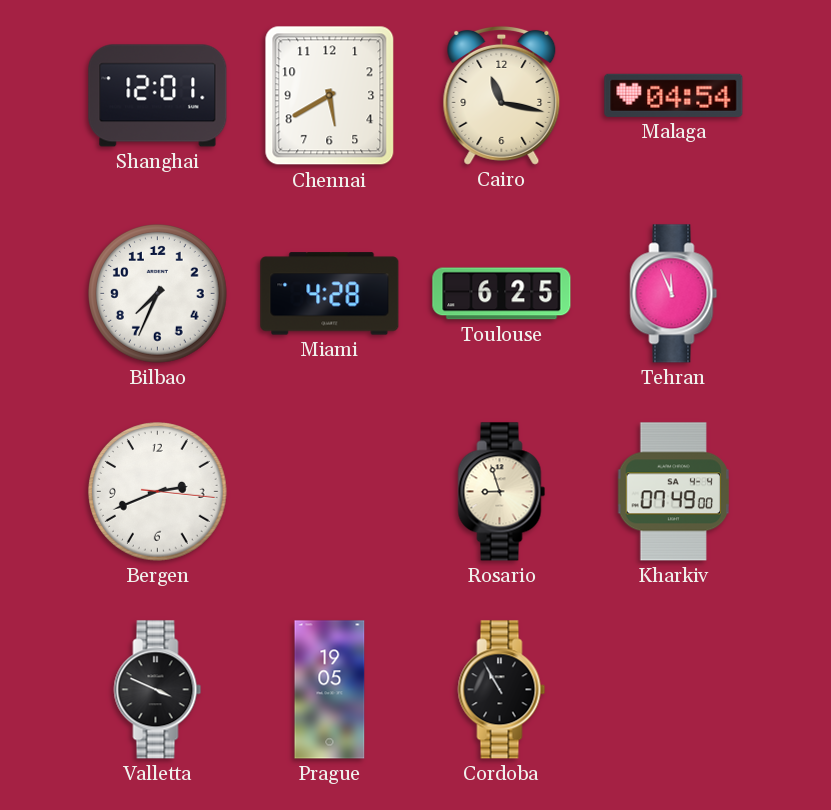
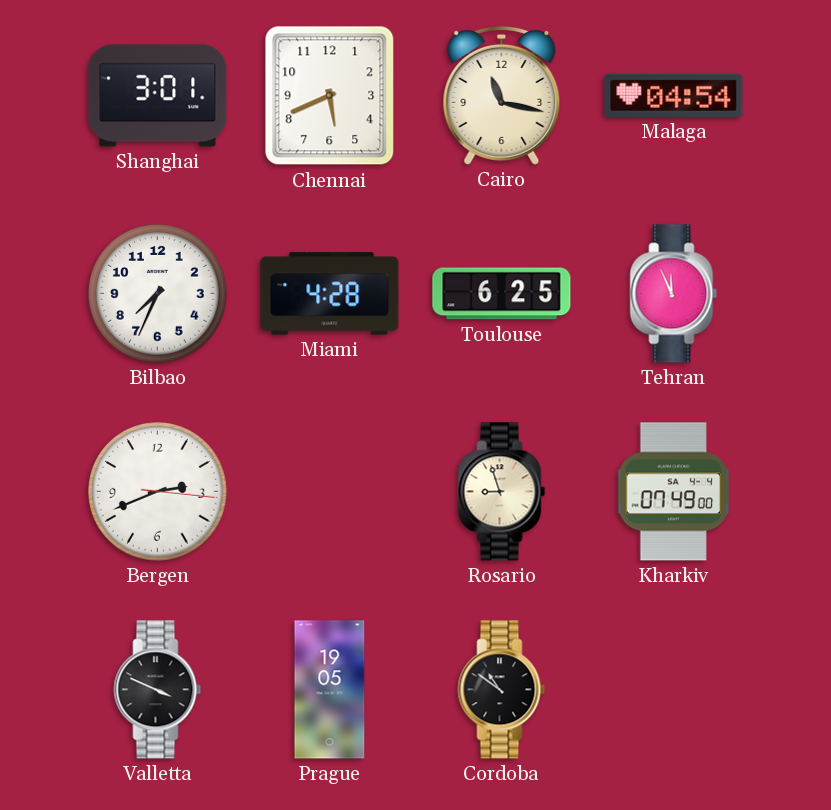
Shanghai: 12:01 -> 3:01
Chennai: 5:40 -> 5:41
Cordoba: 10:55 -> 10:51
